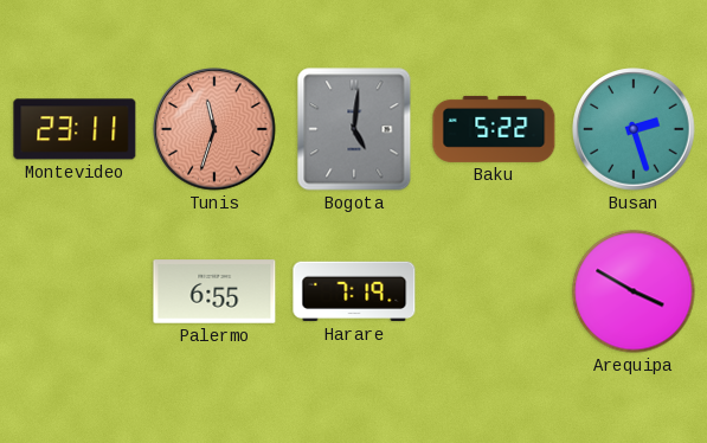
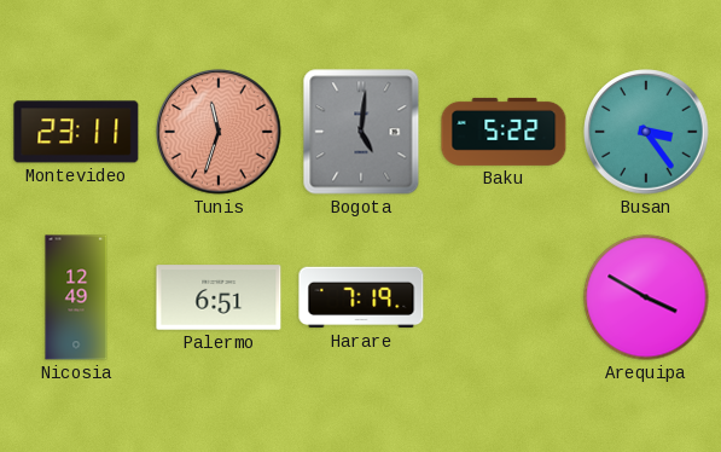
Busan: 2:27 -> 3:24
Nicosia: none -> 12:49
Palermo: 6:55 -> 6:51
